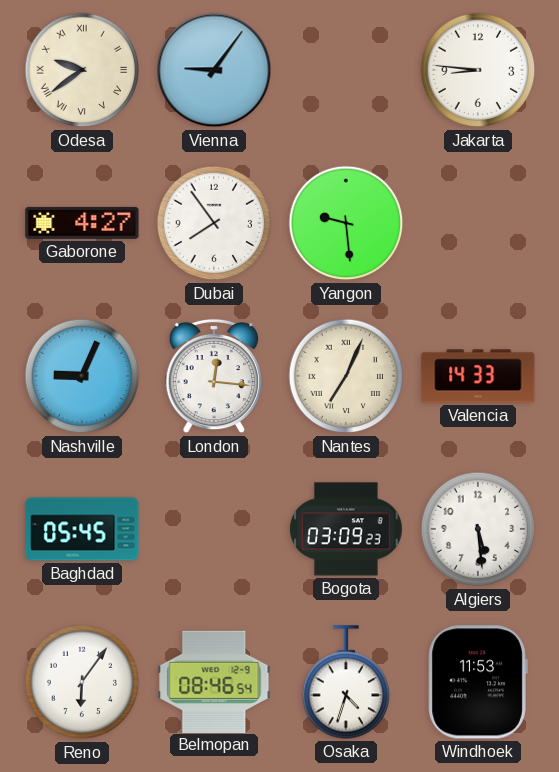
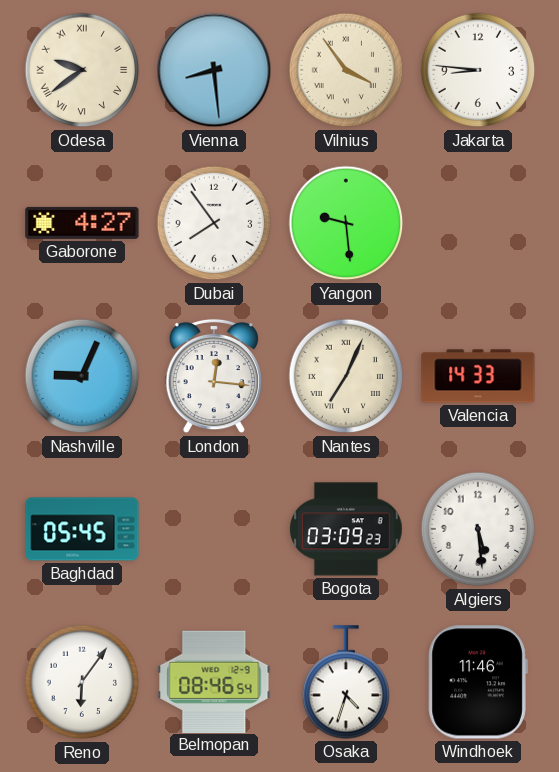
Vienna: 9:06 -> 8:29
Vilnius: none -> 3:54
Windhoek: 11:53 -> 11:46
